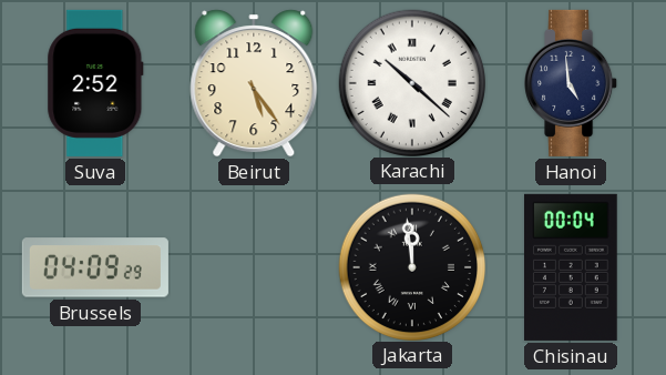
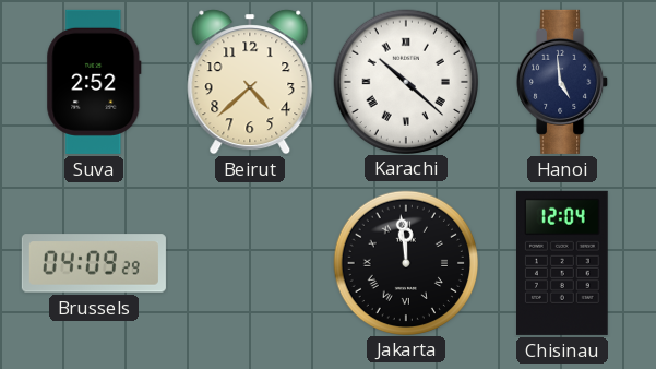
Beirut: 5:24 -> 4:38
Chisinau: 00:04 -> 12:04
